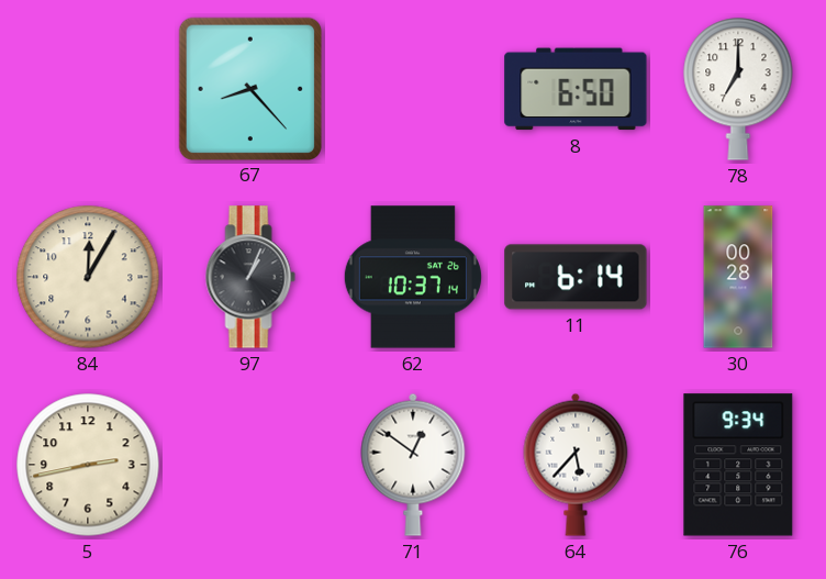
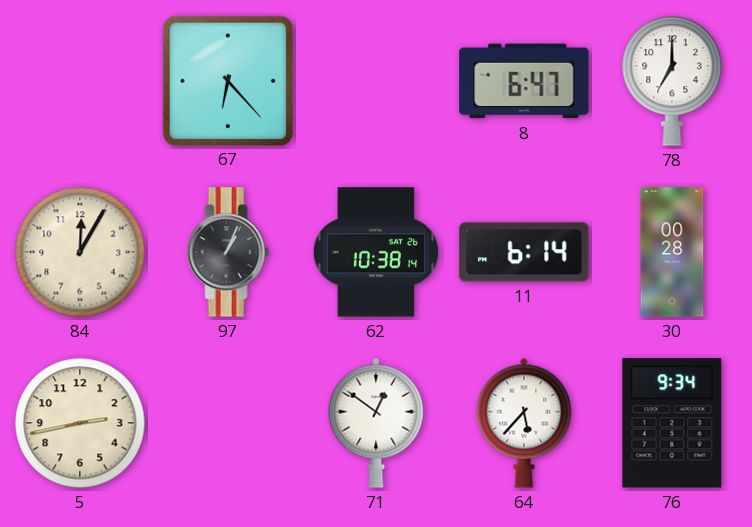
67: 8:23 -> 6:23
8: 6:50 -> 6:47
62: 10:37 -> 10:38
